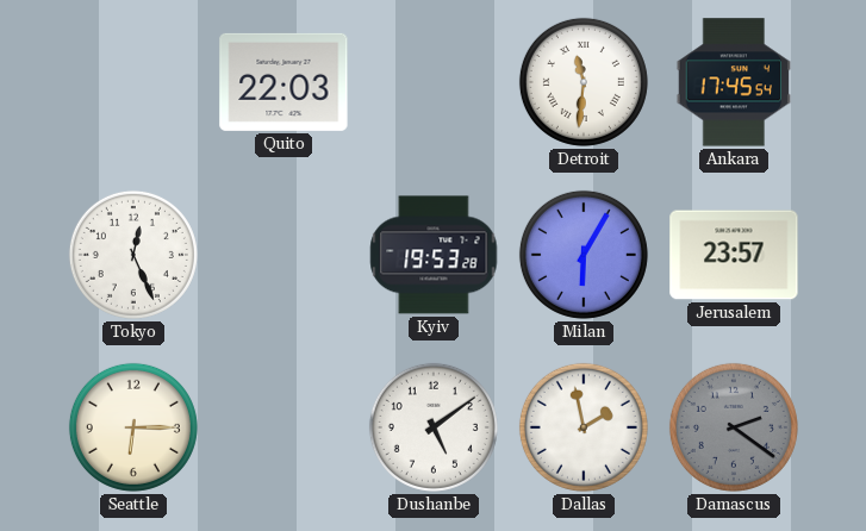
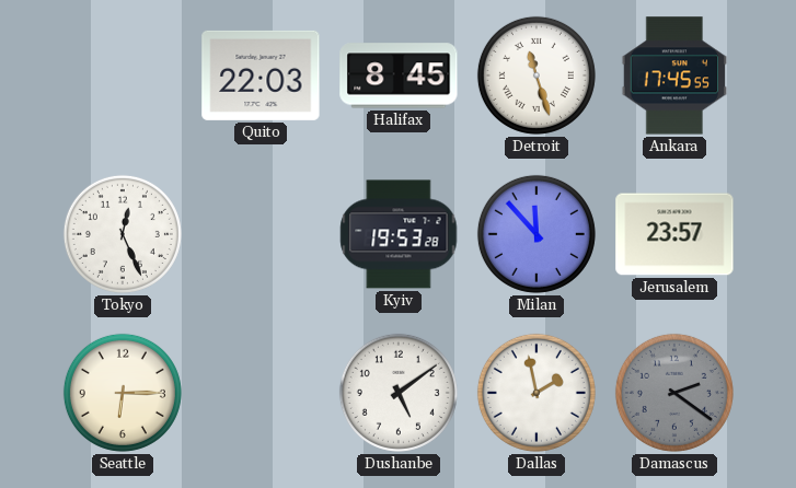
Halifax: none -> 8:45
Detroit: 11:31 -> 11:27
Ankara: 17:45:54 -> 17:45:55
Milan: 6:05 -> 11:53
